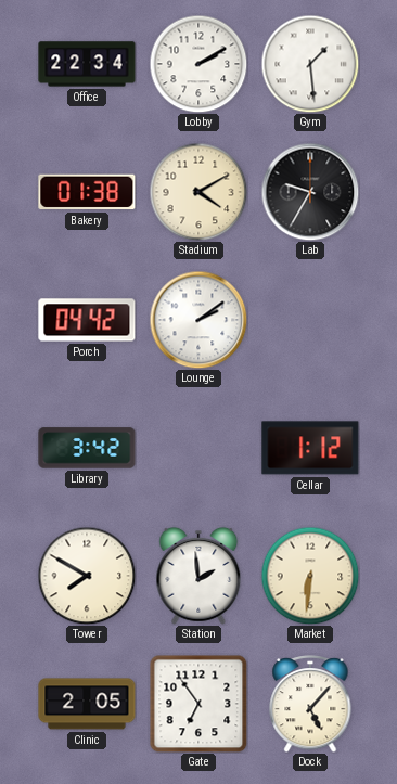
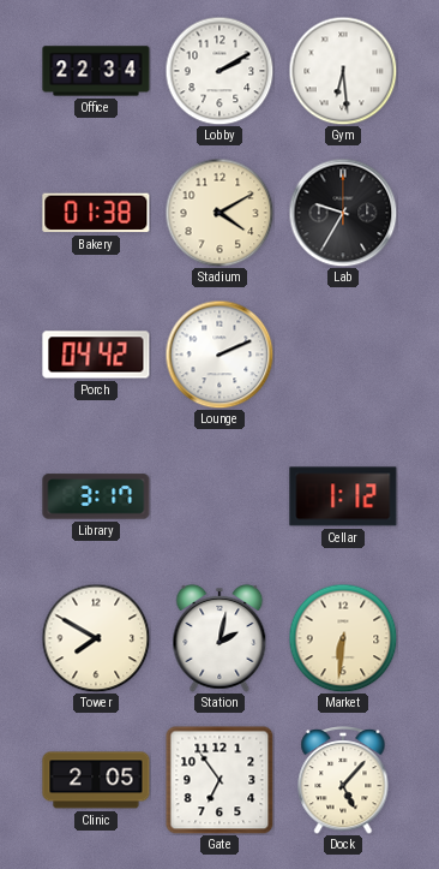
Gym: 1:29 -> 6:29
Lounge: 2:09 -> 2:11
Library: 3:42 -> 3:17
Station: 1:59 -> 2:02
